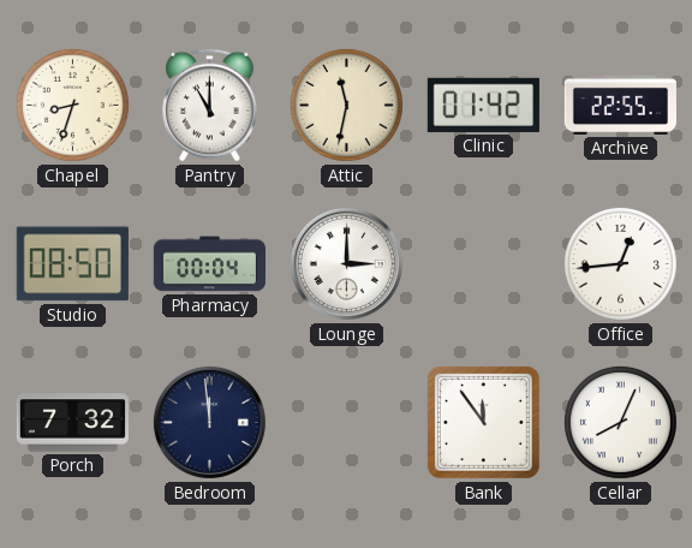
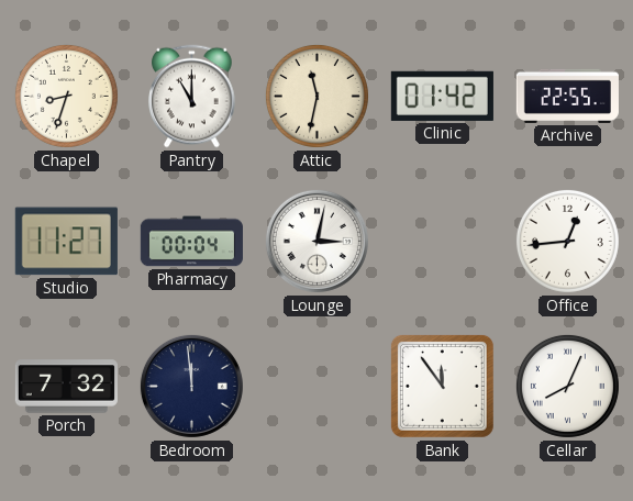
Studio: 08:50 -> 11:27
Lounge: 3:00 -> 3:02
